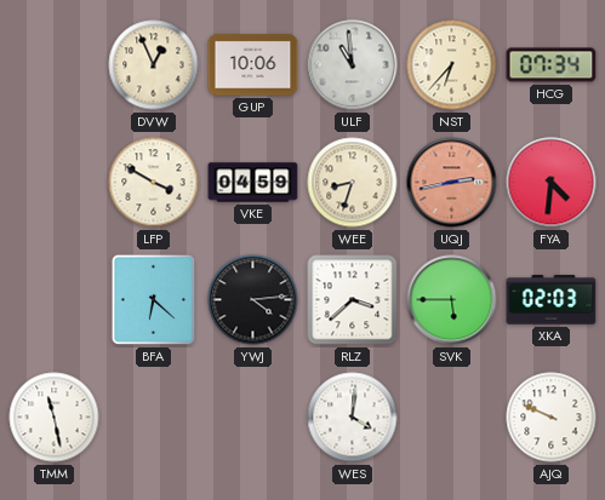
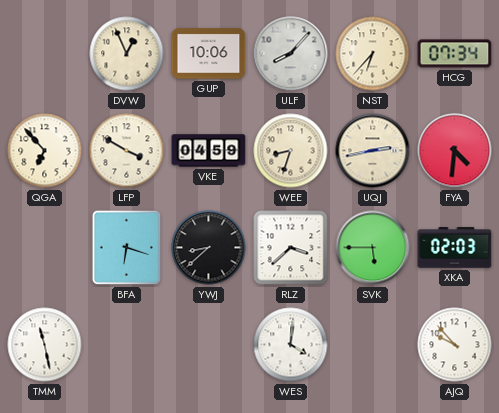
ULF: 10:59 -> 8:07
QGA: none -> 6:53
UQJ dial: salmon -> cream
BFA: 6:22 -> 6:18
YWJ: 4:14 -> 8:38
AJQ: 9:49 -> 9:53
